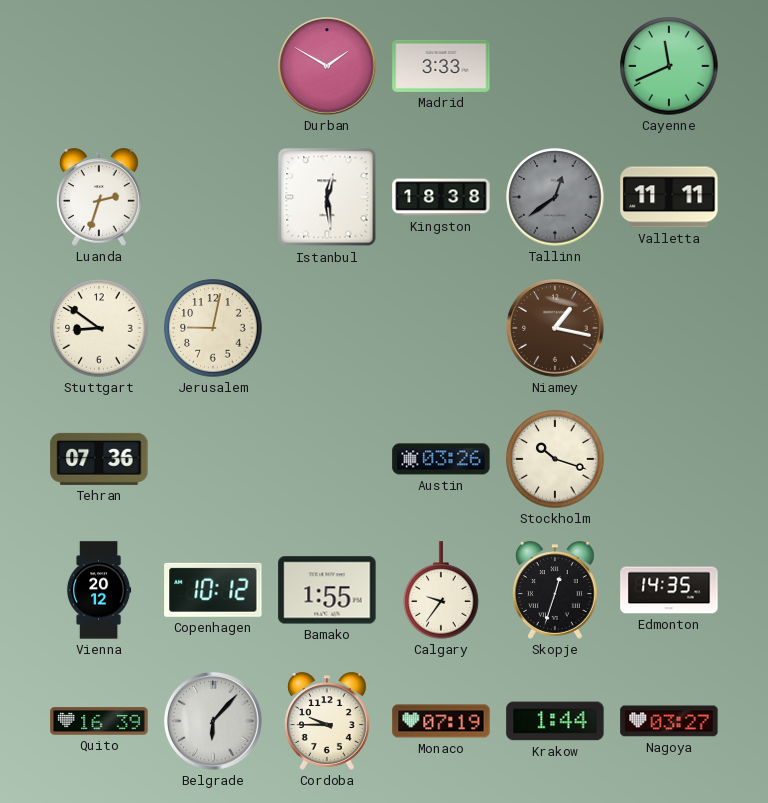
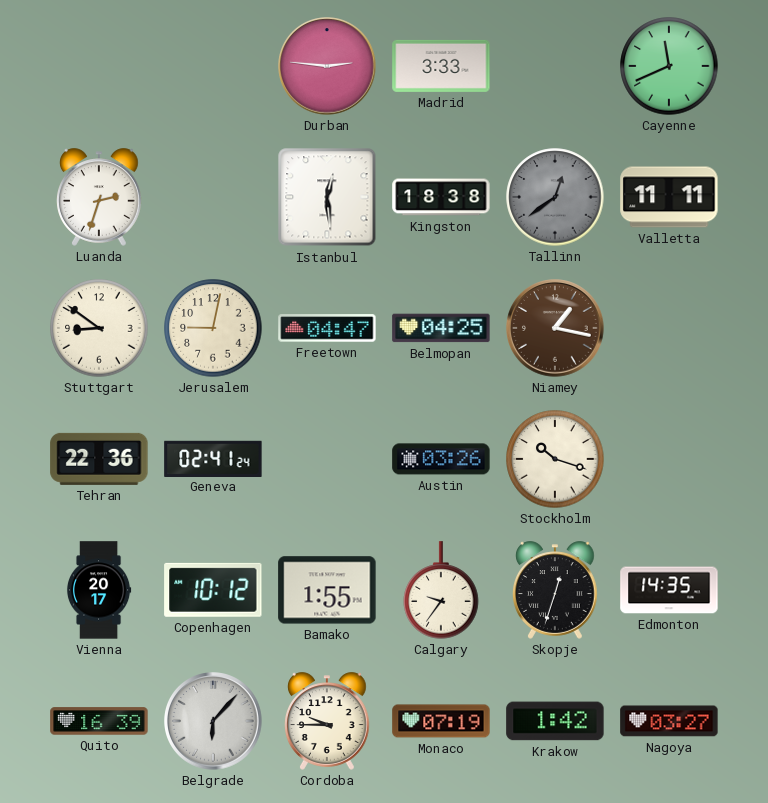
Durban: 1:50 -> 2:46
Freetown: none -> 04:47
Belmopan: none -> 04:25
Tehran: 07:36 -> 22:36
Geneva: none -> 02:41
Vienna: 20:12 -> 20:17
Krakow: 1:44 -> 1:42
